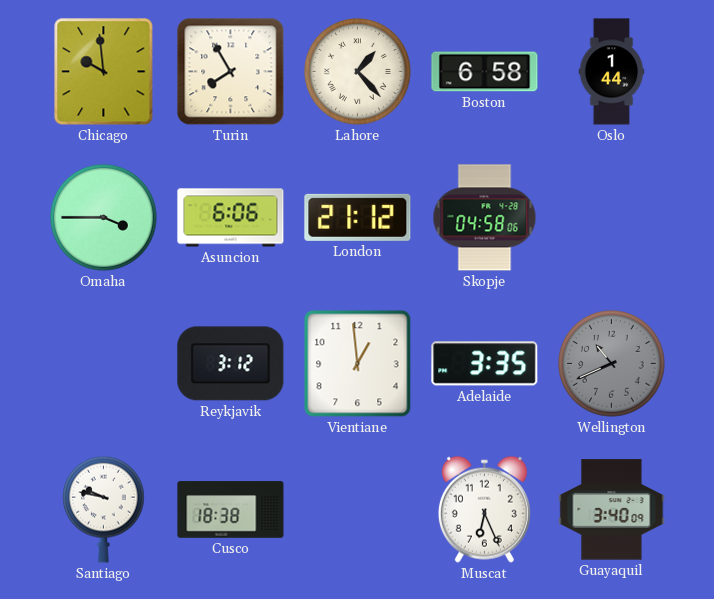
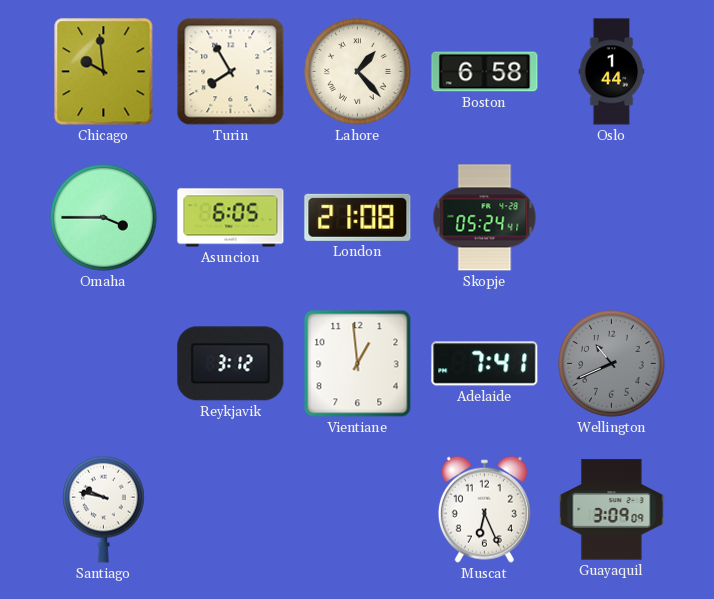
Asuncion: 6:06 -> 6:05
London: 21:12 -> 21:08
Skopje: 04:58 -> 05:24
Adelaide: 3:35 -> 7:41
Cusco: 18:38 -> none
Guayaquil: 3:40 -> 3:09
